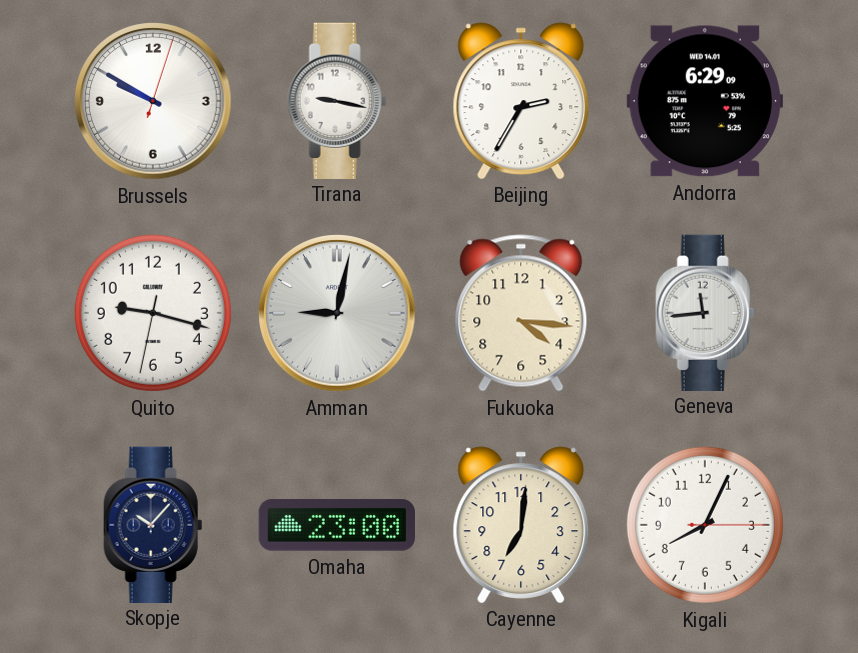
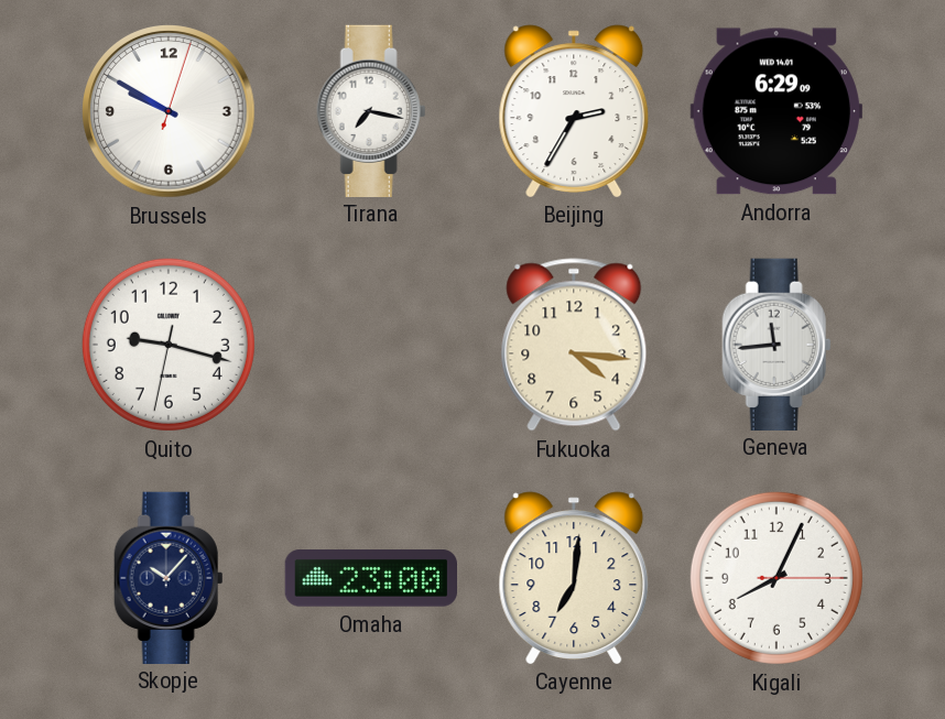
Tirana: 9:17 -> 7:17
Amman: 9:02 -> none
